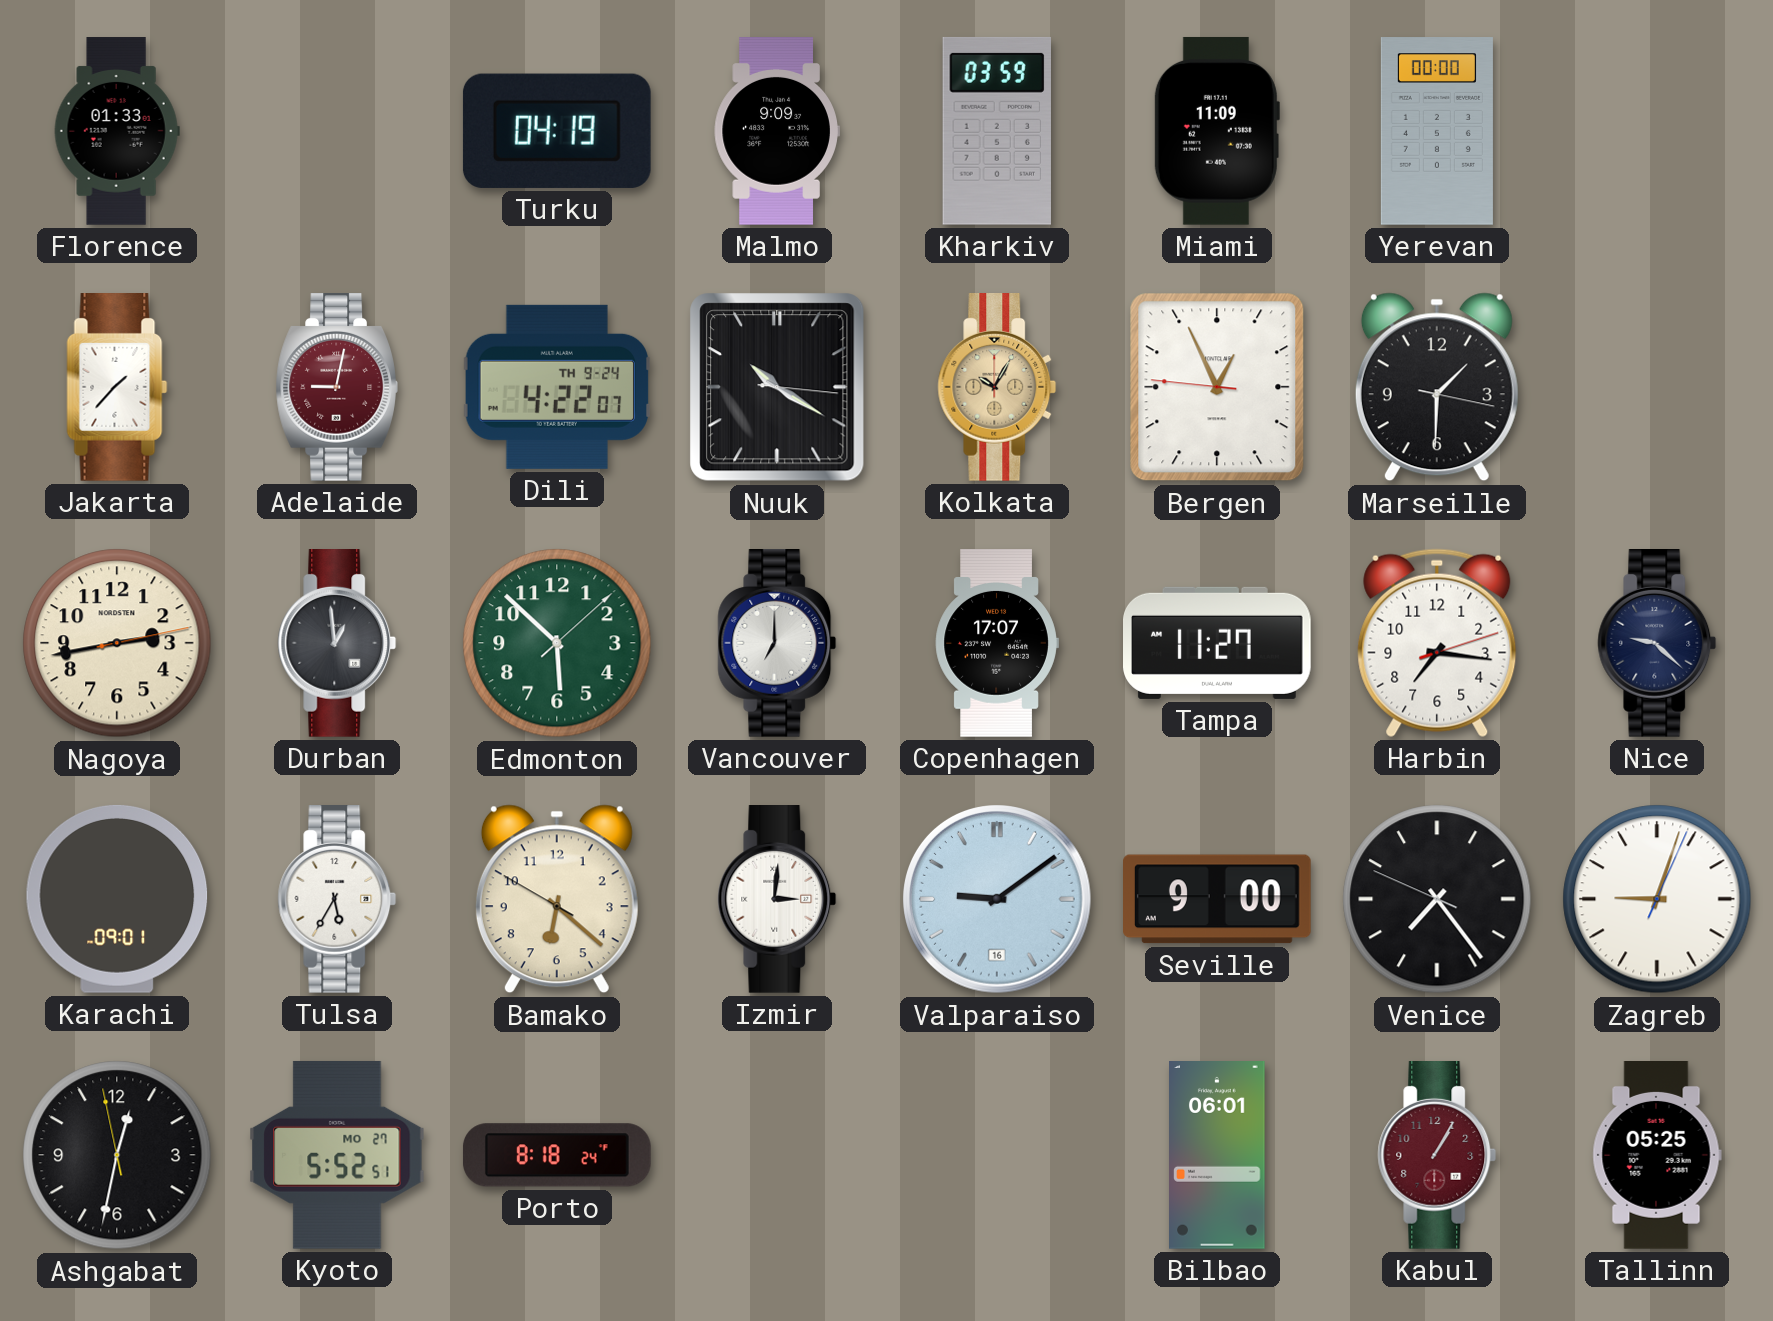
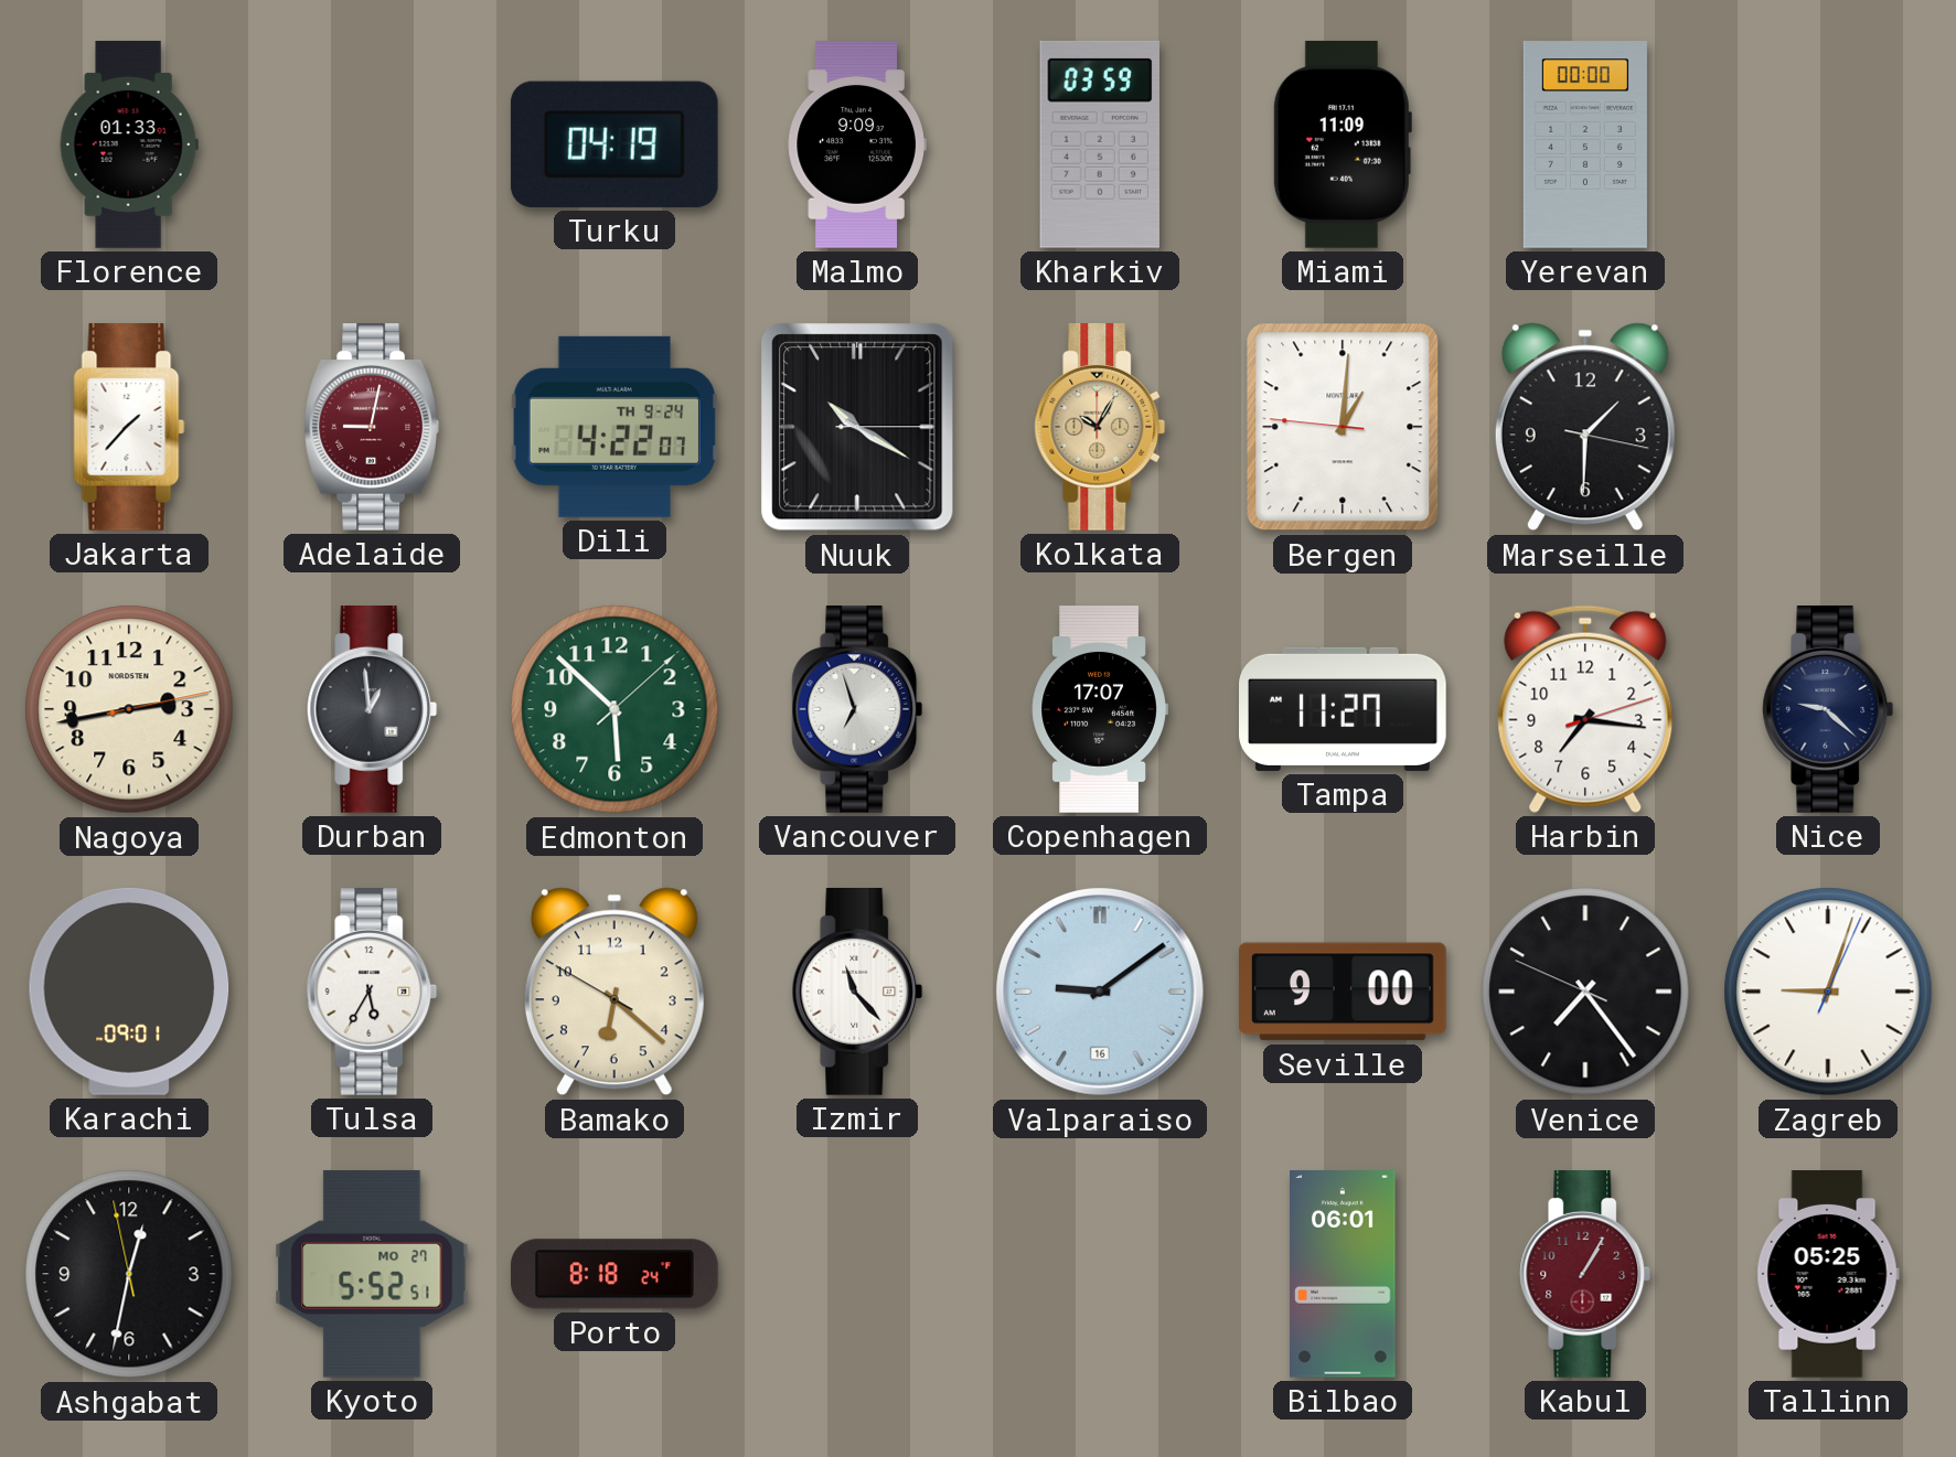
Nuuk: 10:20:16 -> 10:20:15
Bergen: 12:55 -> 1:00
Vancouver: 7:00 -> 6:57
Izmir: 3:01 -> 11:23
